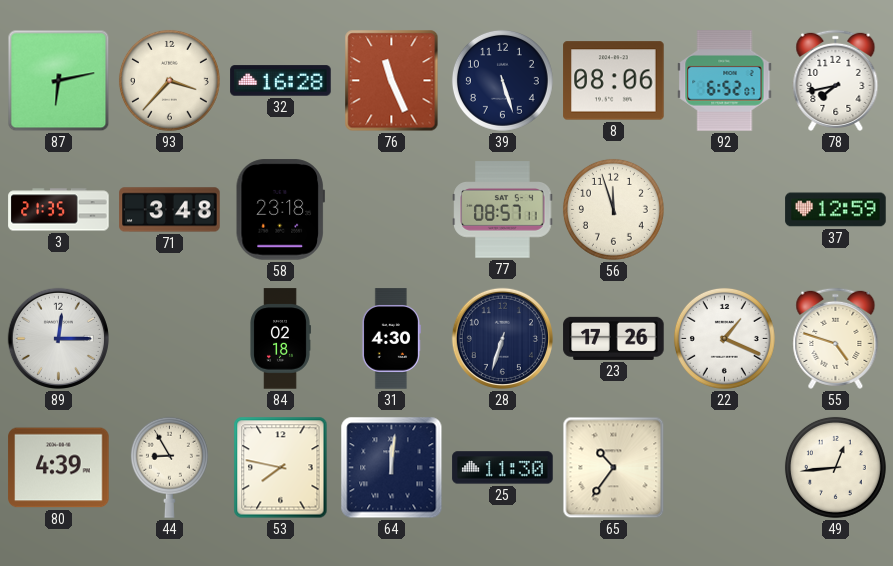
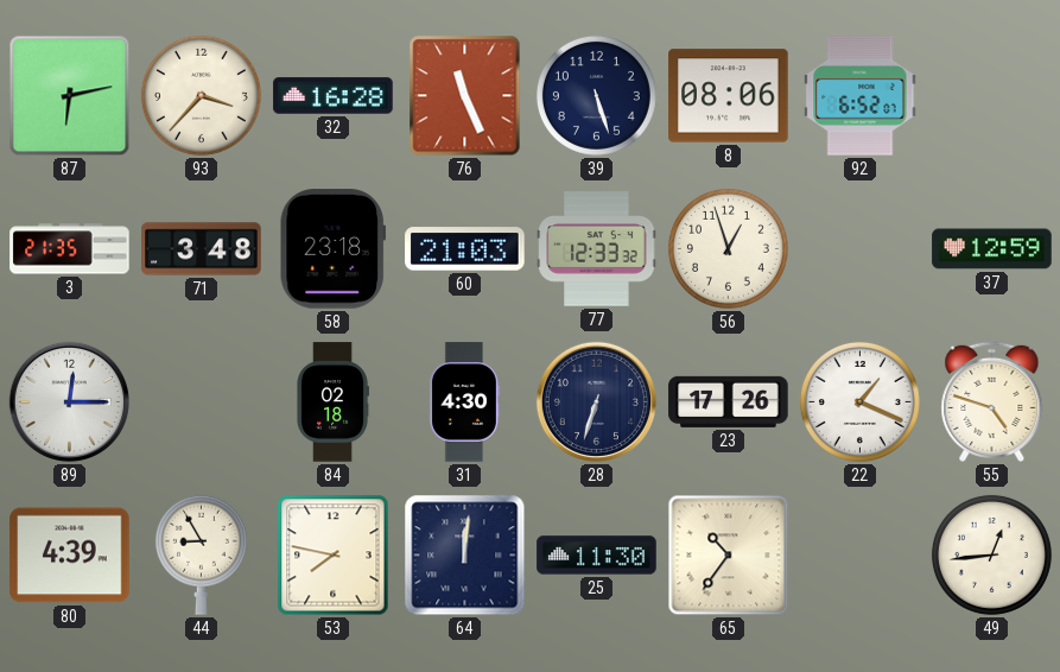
78: 7:43 -> none
60: none -> 21:03
77: 08:57 -> 12:33
56: 11:57 -> 12:57
